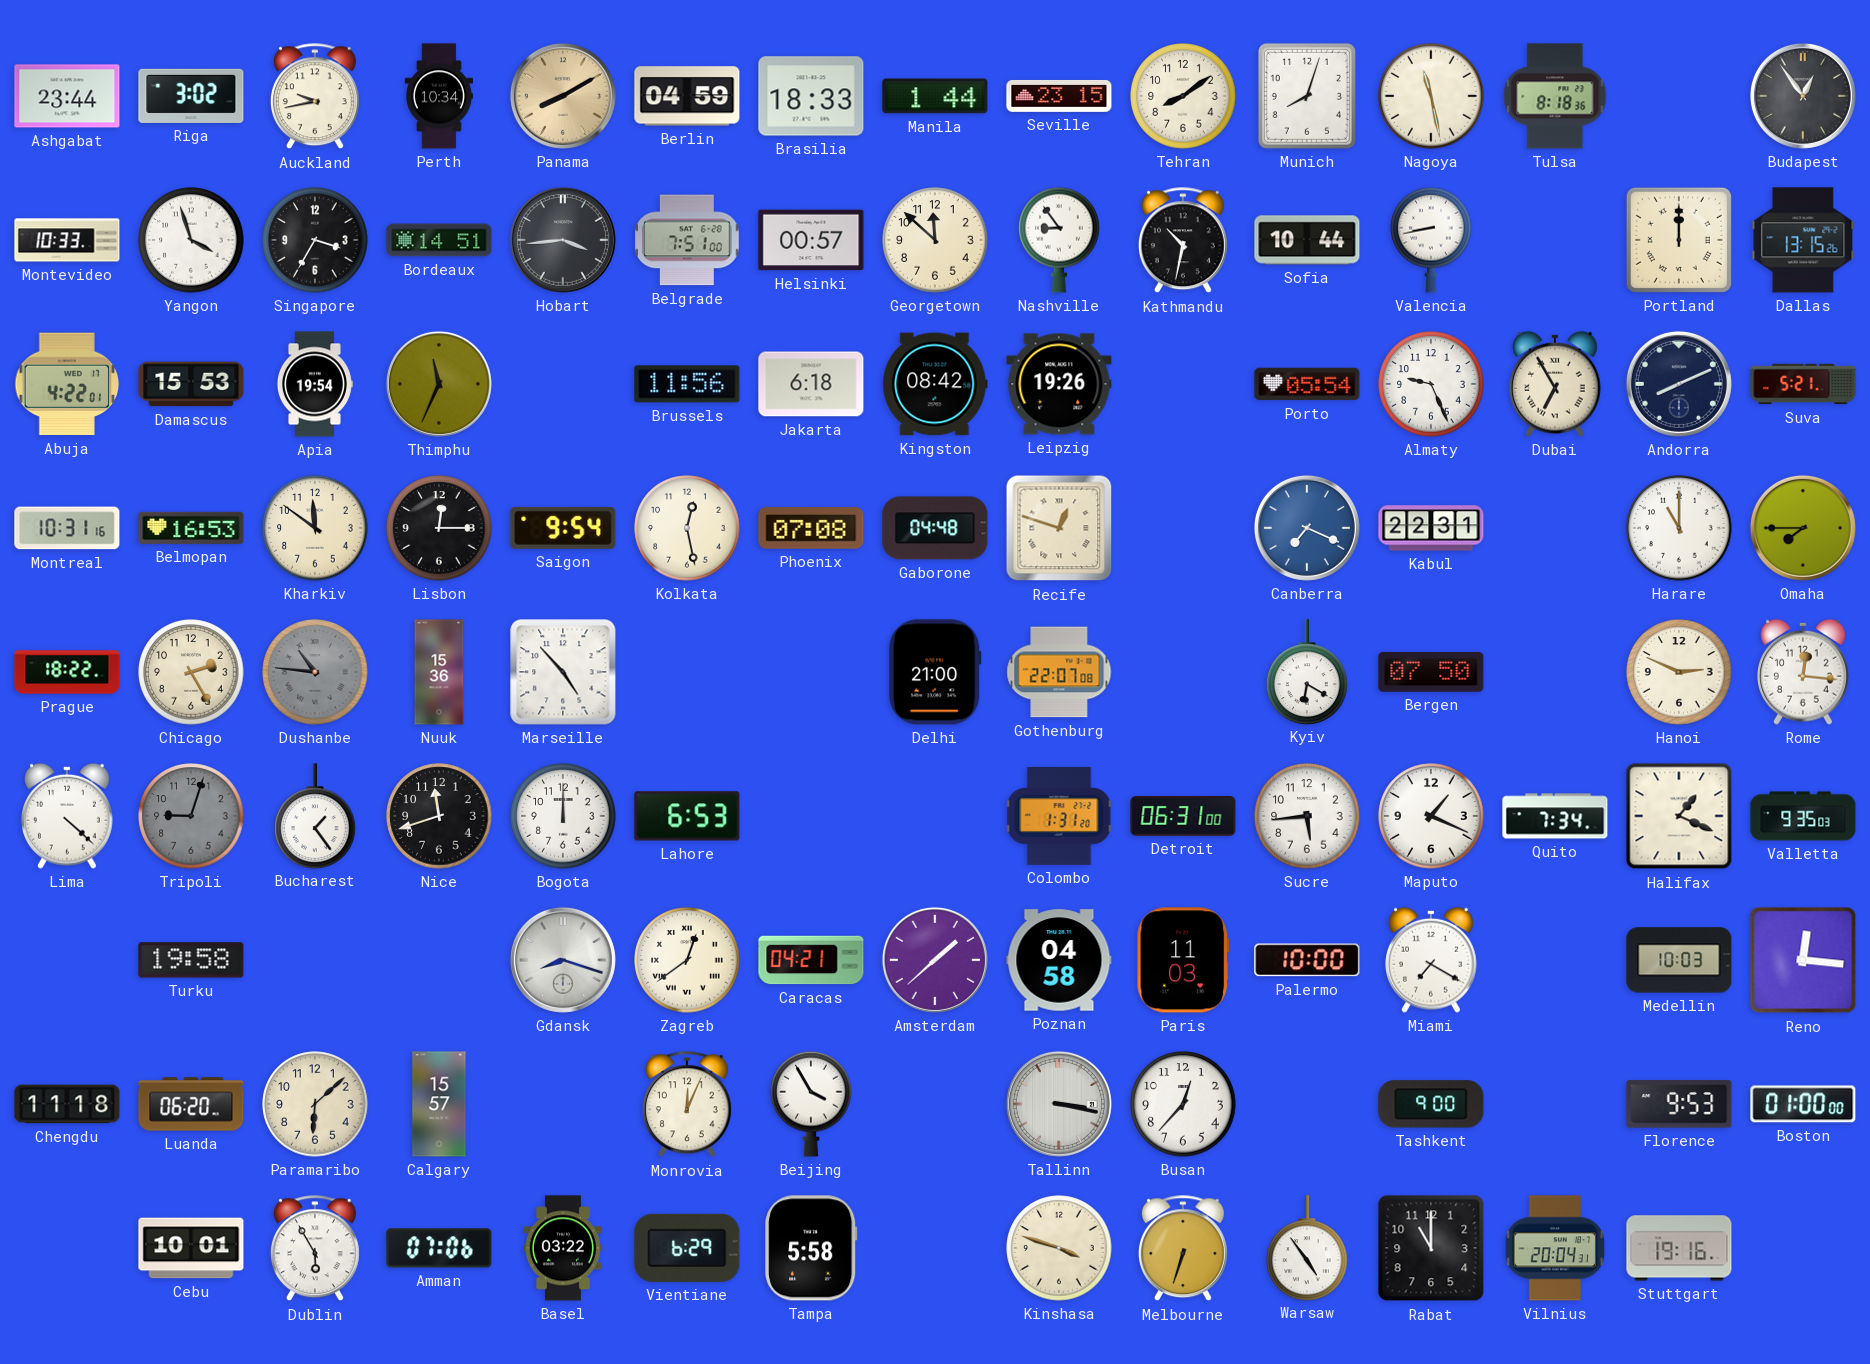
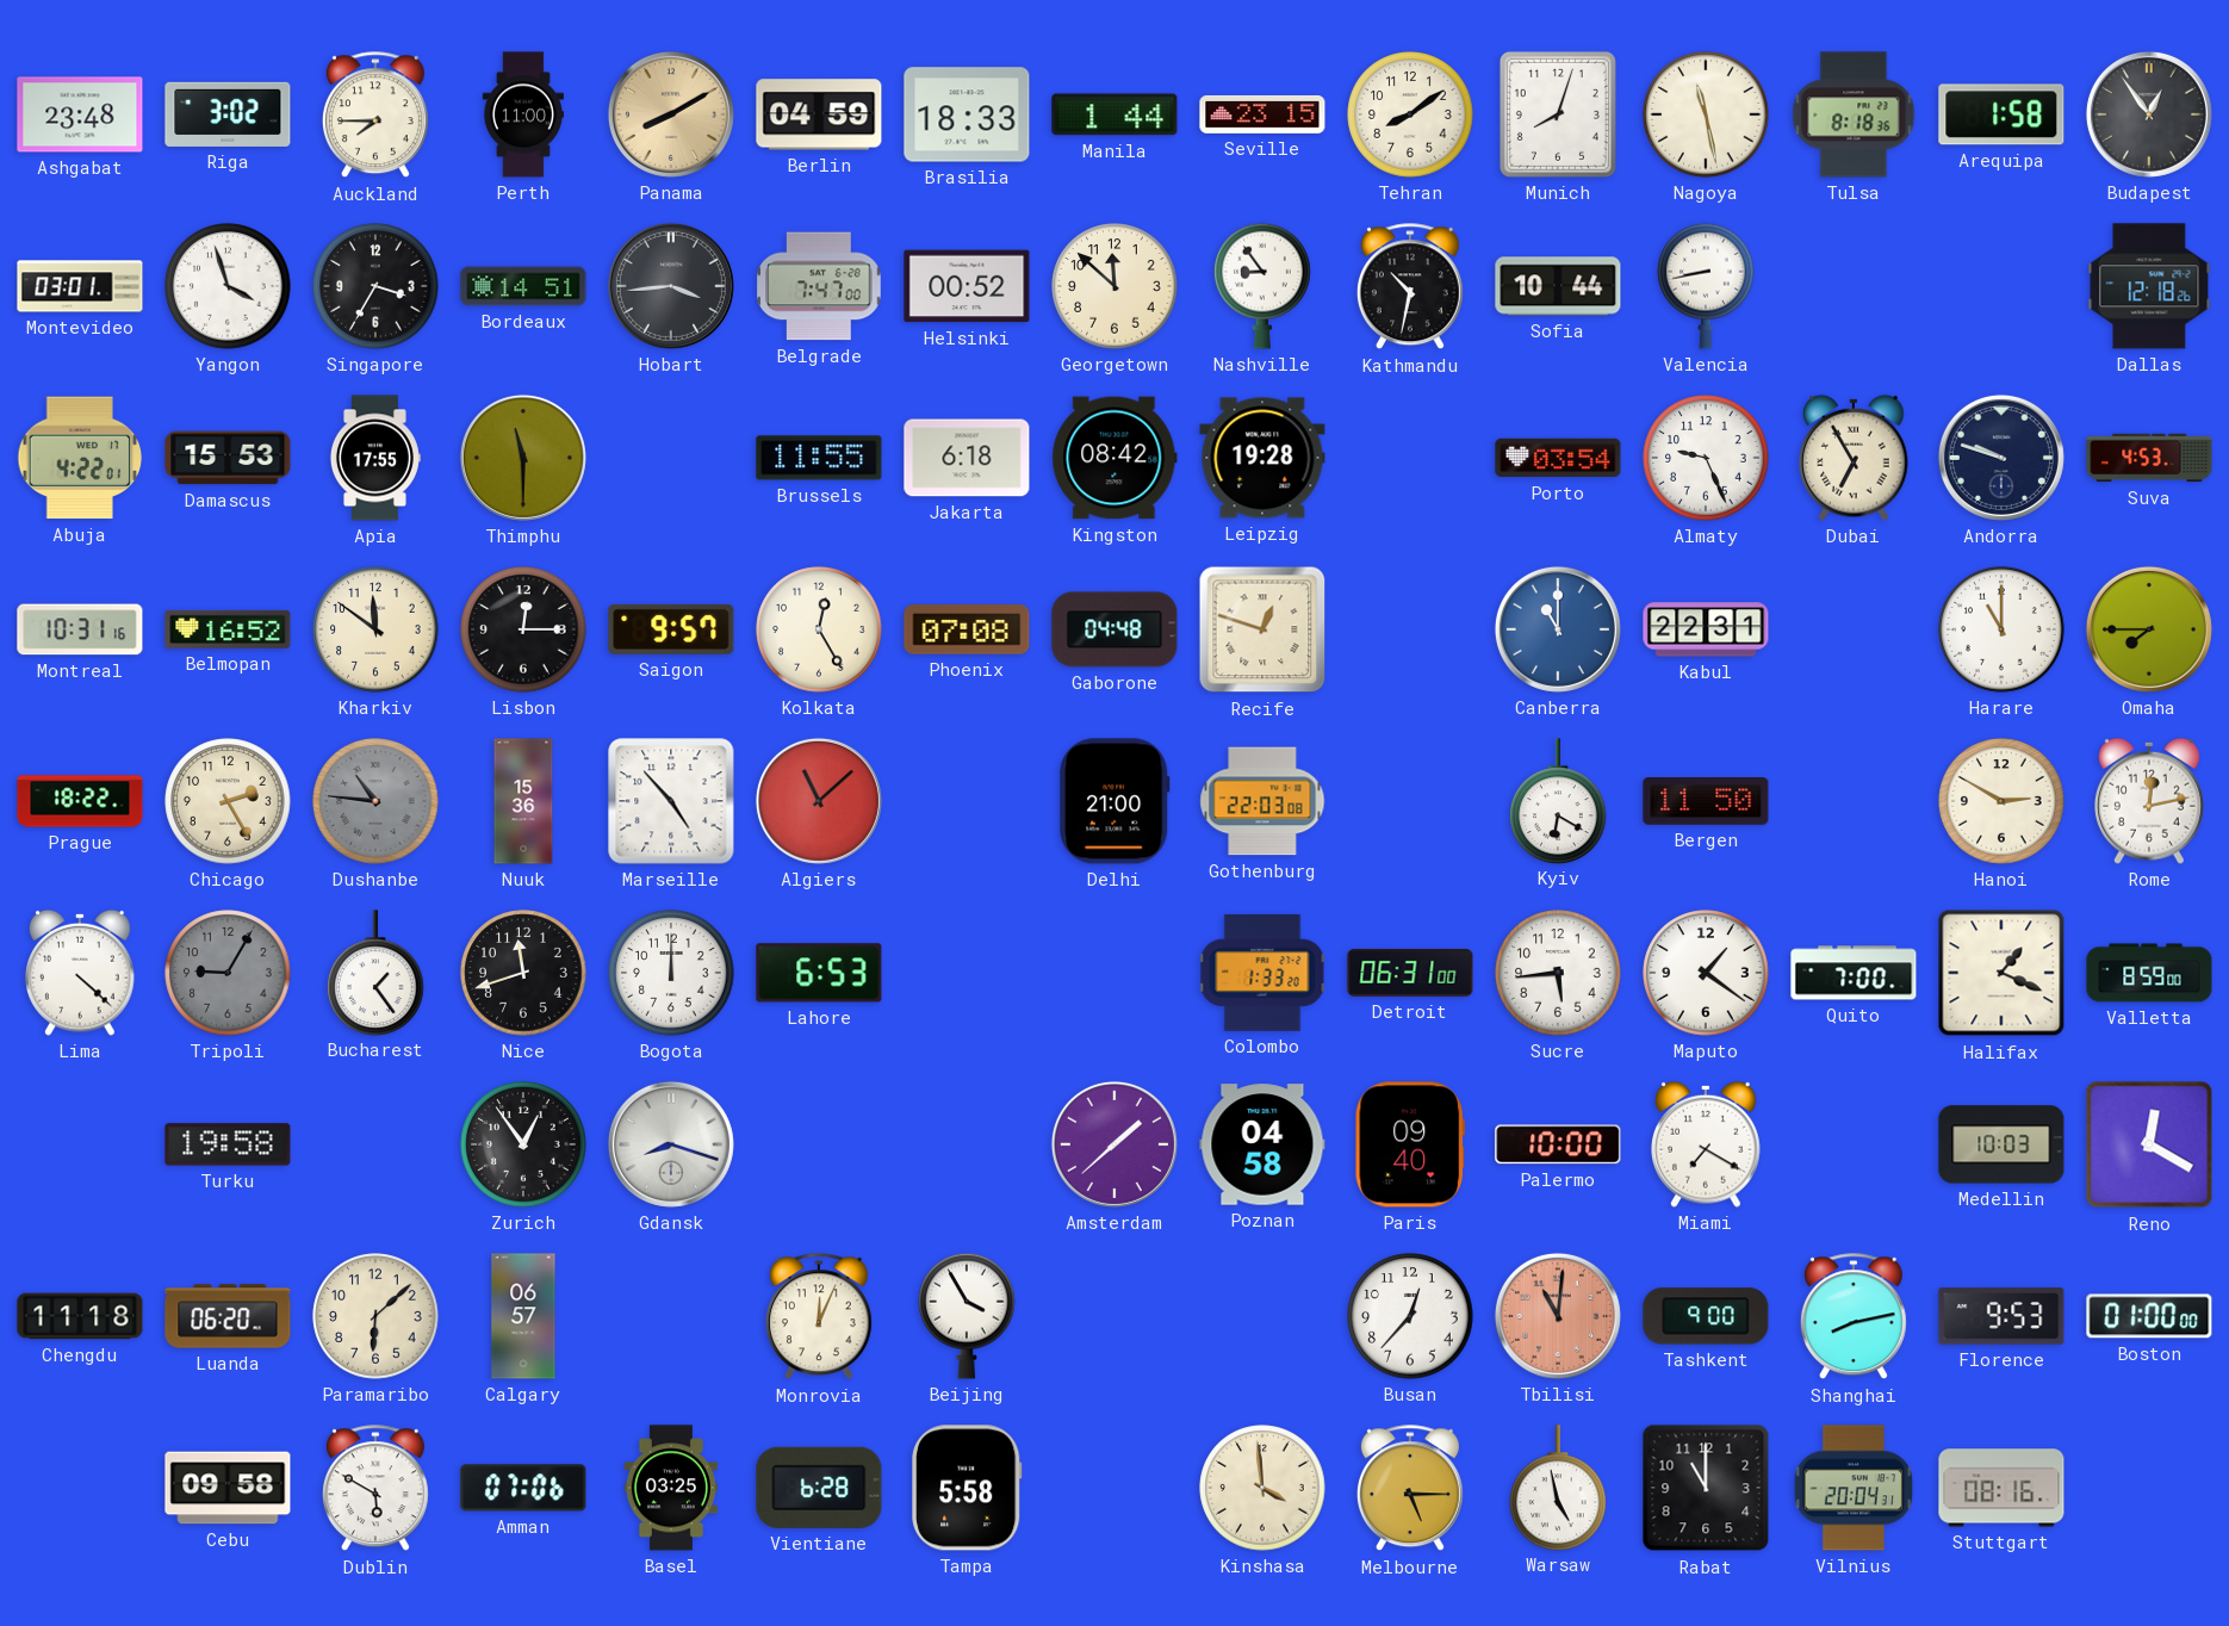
Ashgabat: 23:44 -> 23:48
Auckland: 9:43 -> 7:45
Perth: 10:34 -> 11:00
Arequipa: none -> 1:58
Montevideo: 10:33 -> 03:01
Belgrade: 7:51 -> 7:47
Helsinki: 00:57 -> 00:52
Portland: 12:00 -> none
Dallas: 13:15 -> 12:18
Apia: 19:54 -> 17:55
Thimphu: 11:34 -> 11:30
Brussels: 11:56 -> 11:55
Leipzig: 19:26 -> 19:28
Porto: 05:54 -> 03:54
Andorra: 8:11 -> 9:48
Suva: 5:21 -> 4:53
Belmopan: 16:53 -> 16:52
Saigon: 9:54 -> 9:57
Kolkata: 12:28 -> 12:25
Canberra: 7:19 -> 11:00
Algiers: none -> 11:08
Gothenburg: 22:07 -> 22:03
Bergen: 07:50 -> 11:50
Hanoi: 2:49 -> 2:50
Rome: 12:16 -> 12:13
Tripoli: 9:03 -> 9:05
Colombo: 1:31 -> 1:33
Maputo: 1:19 -> 1:21
Quito: 7:34 -> 7:00
Valletta: 9:35 -> 8:59
Zurich: none -> 12:54
Zagreb: 12:39 -> none
Caracas: 04:21 -> none
Paris: 11:03 -> 09:40
Reno: 12:16 -> 12:20
Calgary: 15:57 -> 06:57
Tallinn: 3:17 -> none
Tbilisi: none -> 11:01
Shanghai: none -> 8:13
Cebu: 10:01 -> 09:58
Dublin: 5:55 -> 5:50
Basel: 03:22 -> 03:25
Vientiane: 6:29 -> 6:28
Kinshasa: 3:48 -> 3:59
Melbourne: 6:33 -> 5:15
Warsaw: 4:54 -> 4:58
Stuttgart: 19:16 -> 08:16
